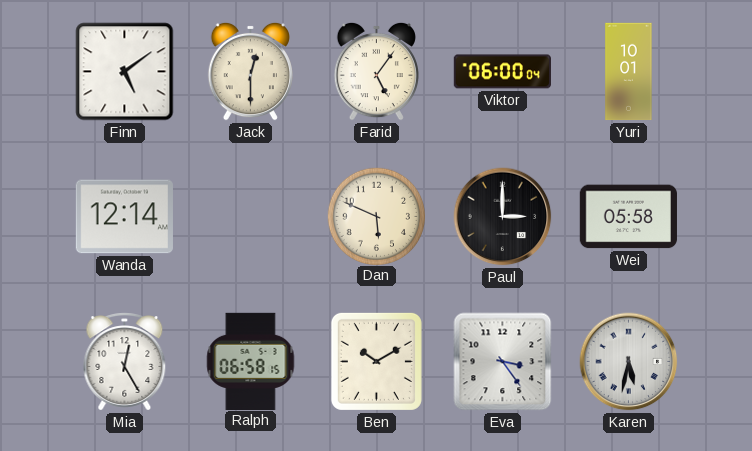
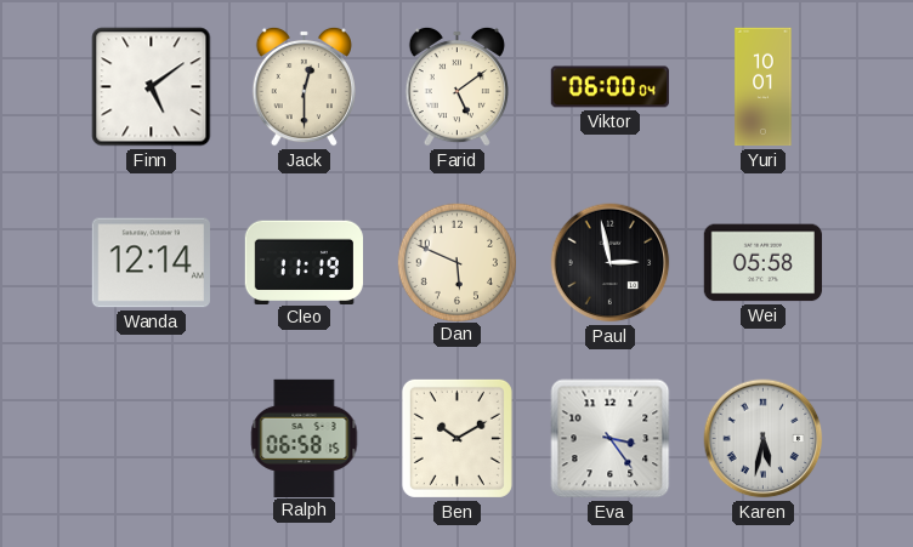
Farid: 5:06 -> 5:09
Cleo: none -> 11:19
Paul: 3:00 -> 2:58
Mia: 12:25 -> none
